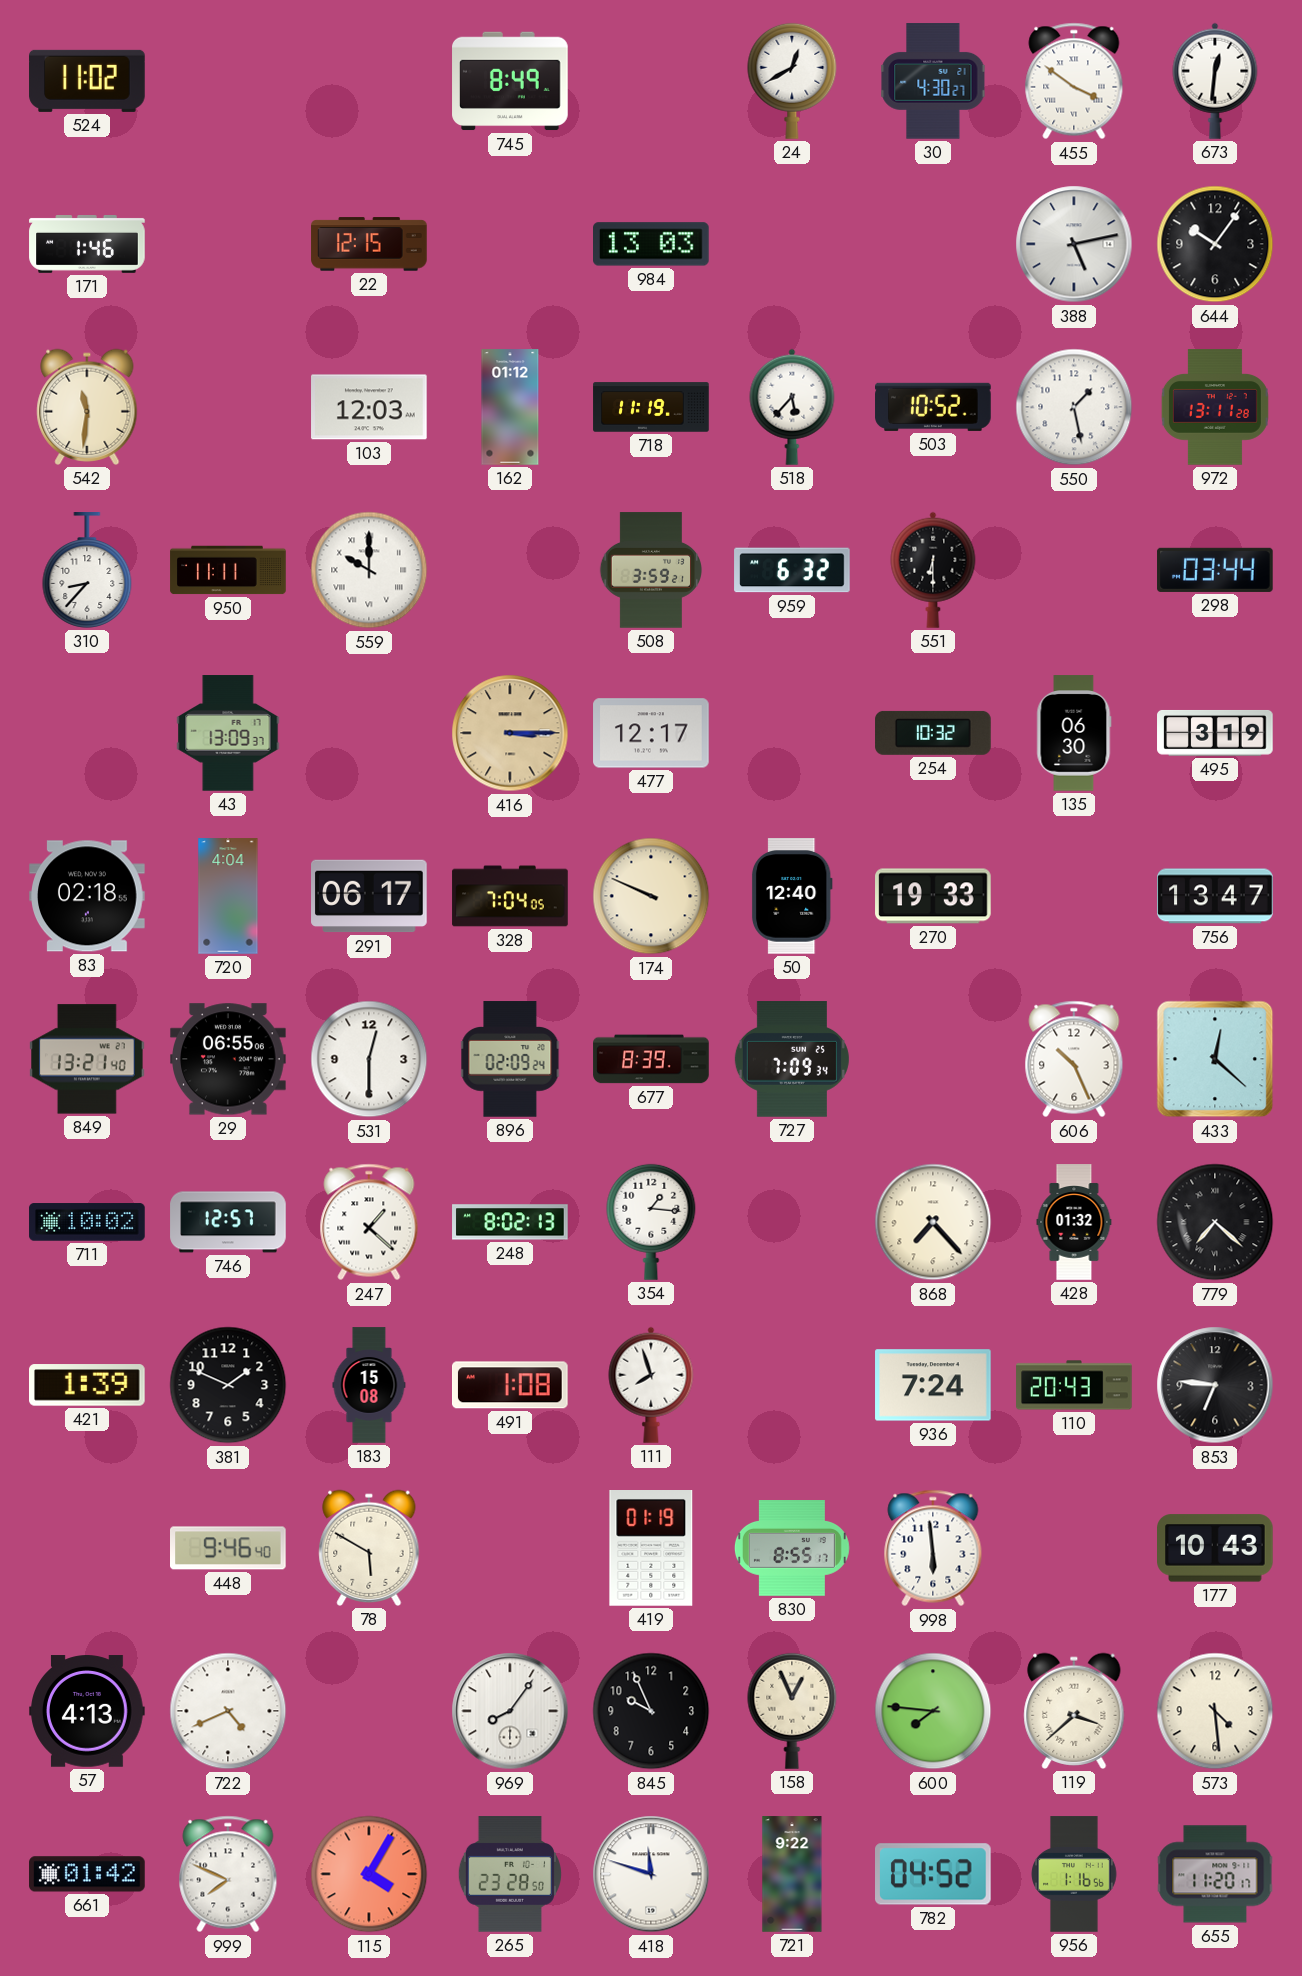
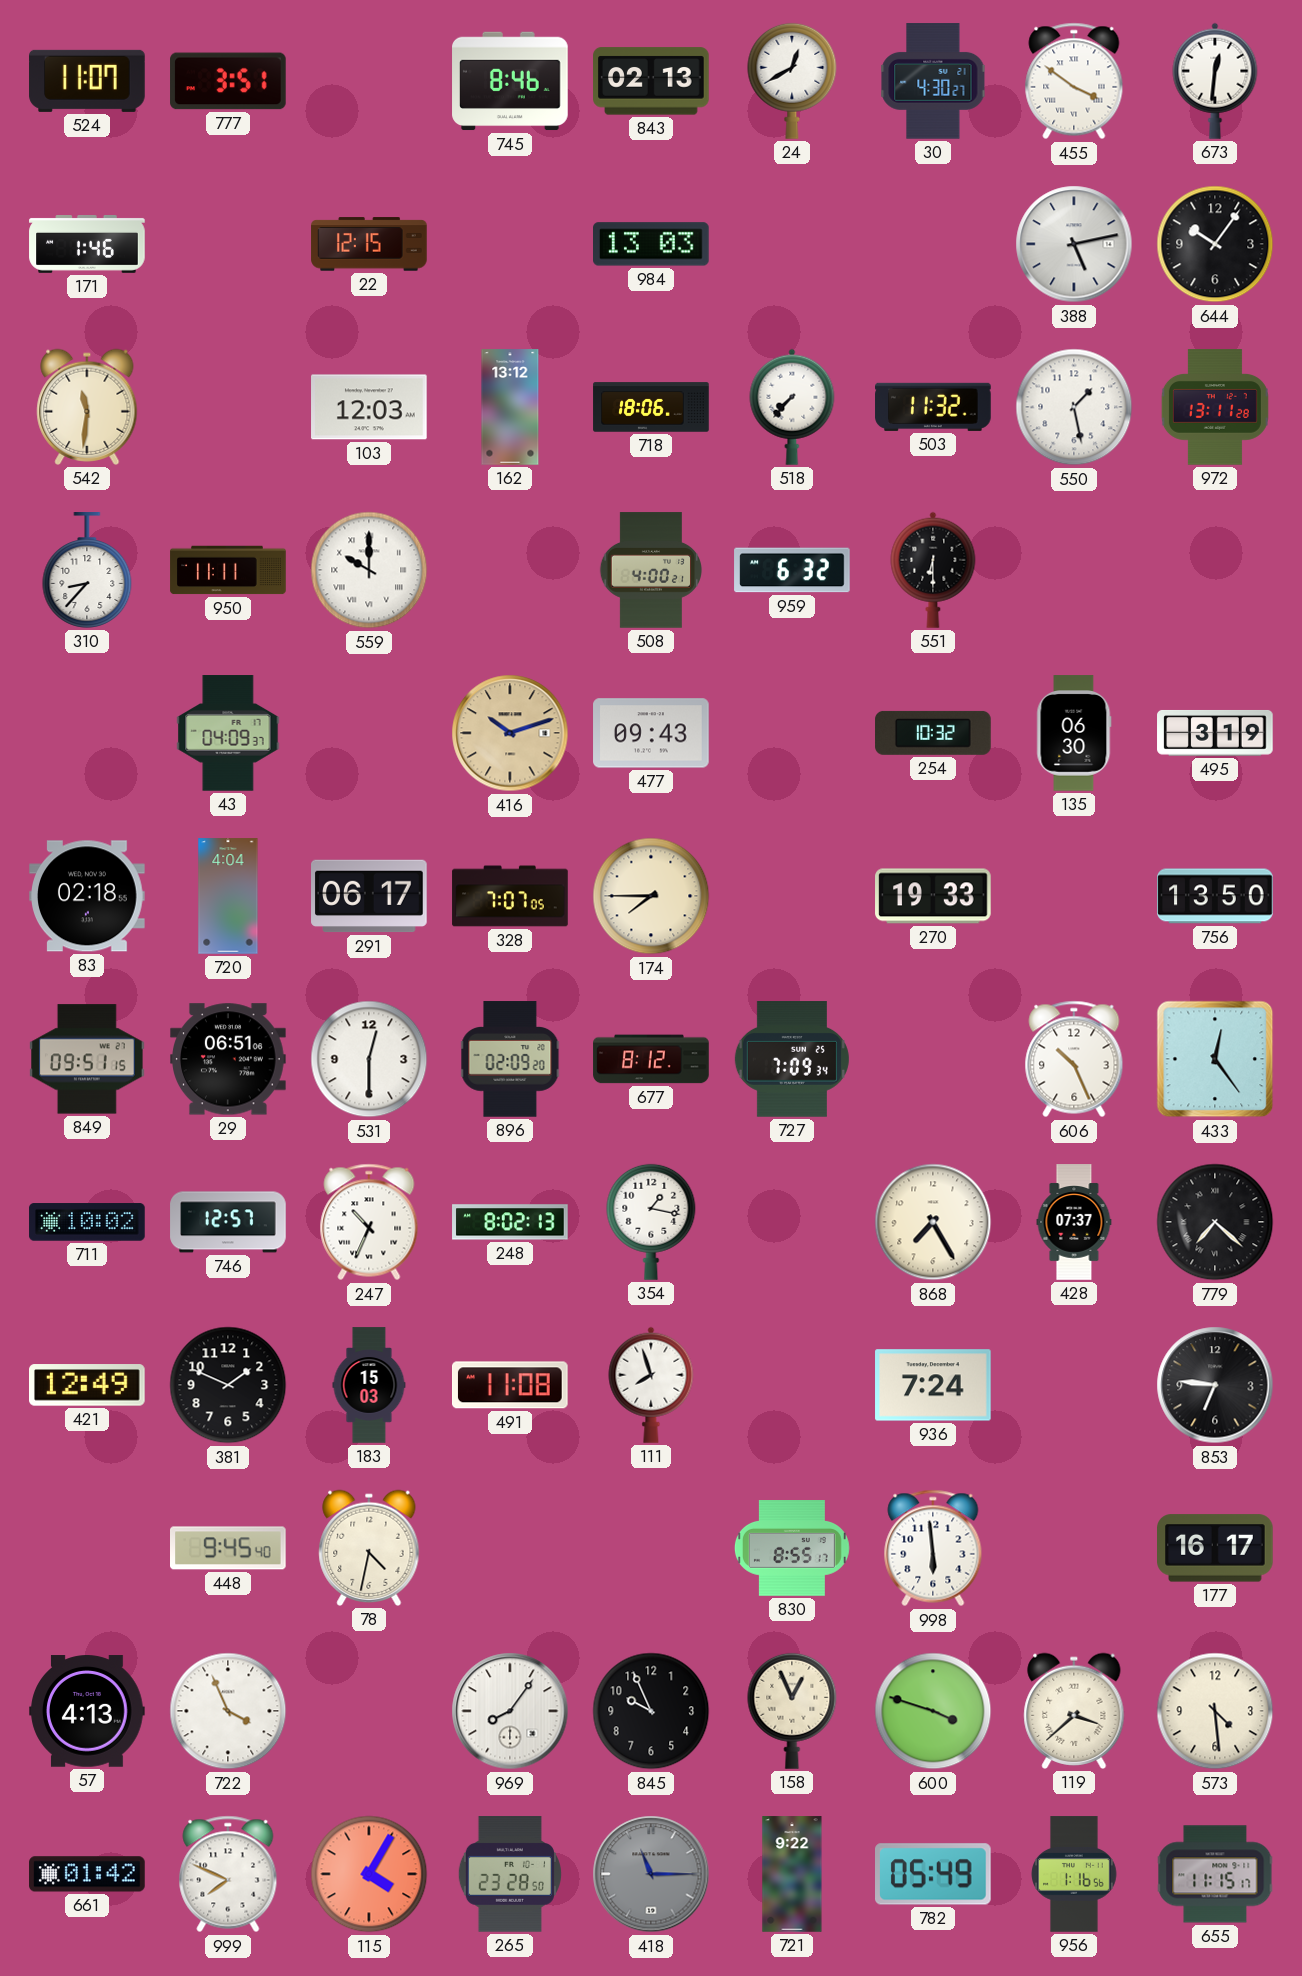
524: 11:02 -> 11:07
777: none -> 3:51
745: 8:49 -> 8:46
843: none -> 02:13
162: 01:12 -> 13:12
718: 11:19 -> 18:06
518: 5:37 -> 7:37
503: 10:52 -> 11:32
508: 3:59 -> 4:00
298: 03:44 -> none
43: 13:09 -> 04:09
416: 3:15 -> 10:12
477: 12:17 -> 09:43
328: 7:04 -> 7:07
174: 9:49 -> 7:45
50: 12:40 -> none
756: 13:47 -> 13:50
849: 13:21 -> 09:51
29: 06:55 -> 06:51
896: 02:09:24 -> 02:09:20
677: 8:39 -> 8:12
433: 12:22 -> 12:24
247: 1:22 -> 10:34
354: 1:16 -> 1:17
868: 7:23 -> 7:25
428: 01:32 -> 07:37
421: 1:39 -> 12:49
183: 15:08 -> 15:03
491: 1:08 -> 11:08
110: 20:43 -> none
448: 9:46 -> 9:45
78: 5:50 -> 4:32
419: 01:19 -> none
177: 10:43 -> 16:17
722: 4:41 -> 3:56
600: 7:46 -> 3:48
418: 11:48 -> 11:15
418 dial: white -> grey
782: 04:52 -> 05:49
655: 11:20 -> 11:15
